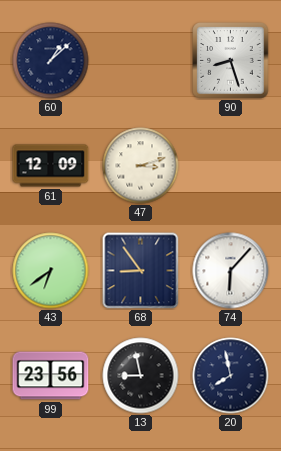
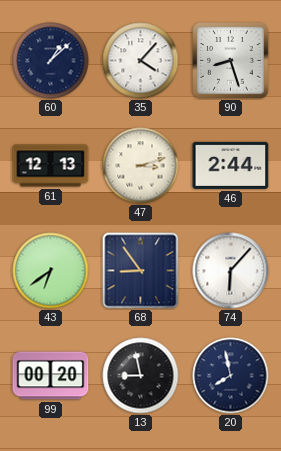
35: none -> 4:07
61: 12:09 -> 12:13
46: none -> 2:44
99: 23:56 -> 00:20
